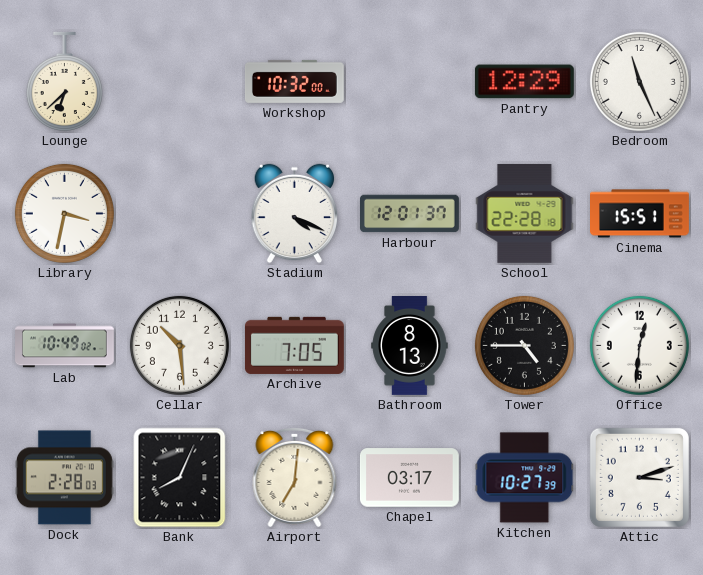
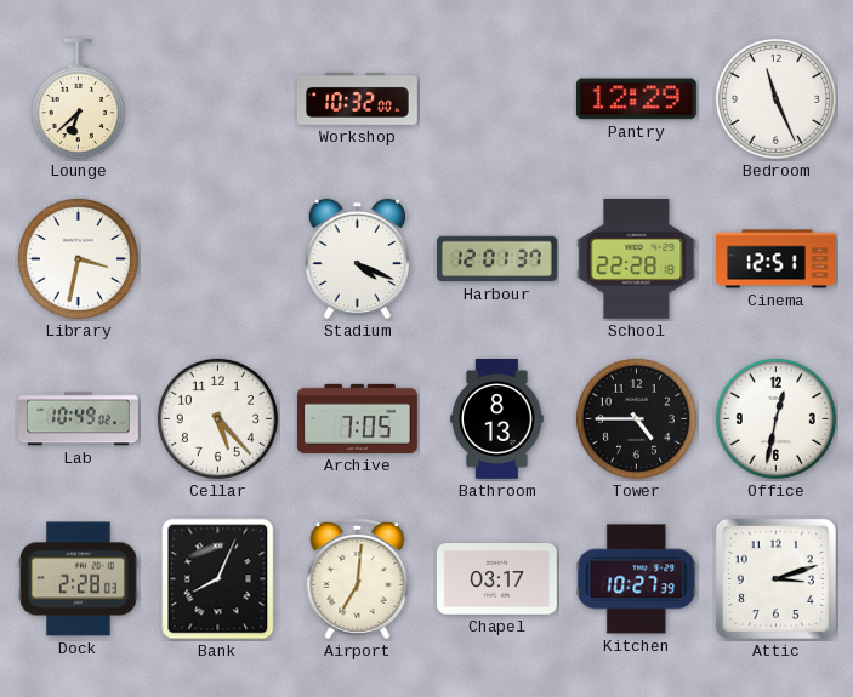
Cinema: 15:51 -> 12:51
Cellar: 10:29 -> 5:23
Office: 12:31 -> 12:32
